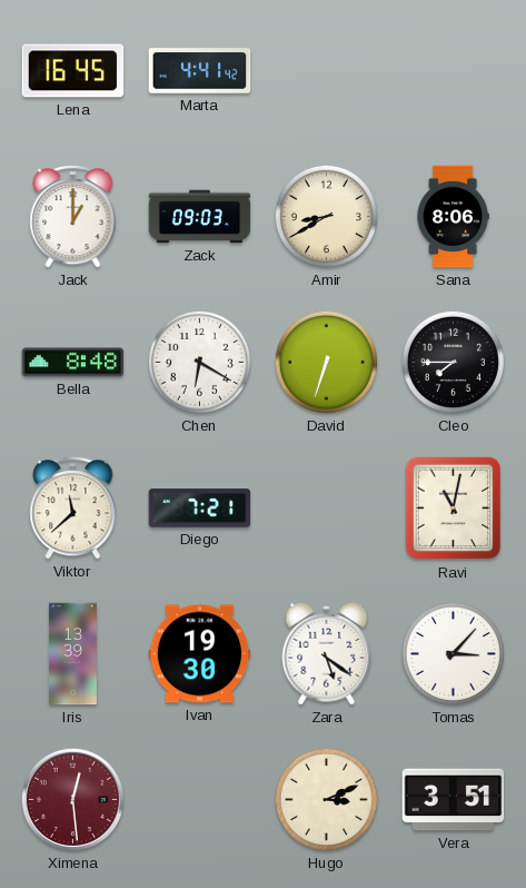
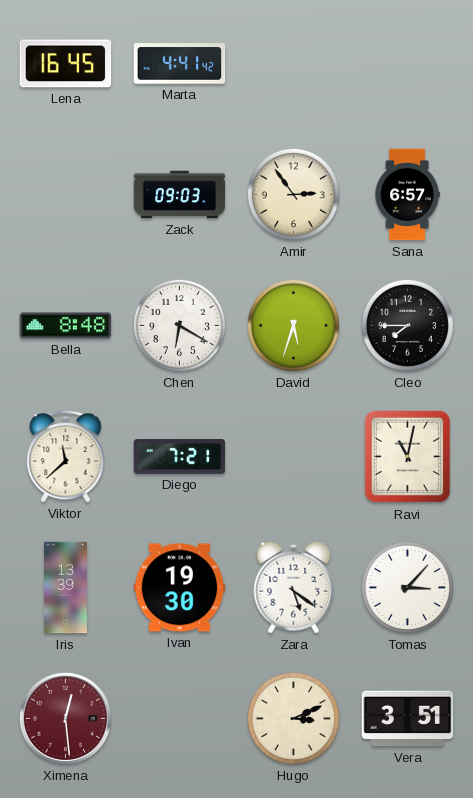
Jack: 1:00 -> none
Amir: 8:40 -> 2:54
Sana: 8:06 -> 6:57
David: 6:33 -> 5:33
